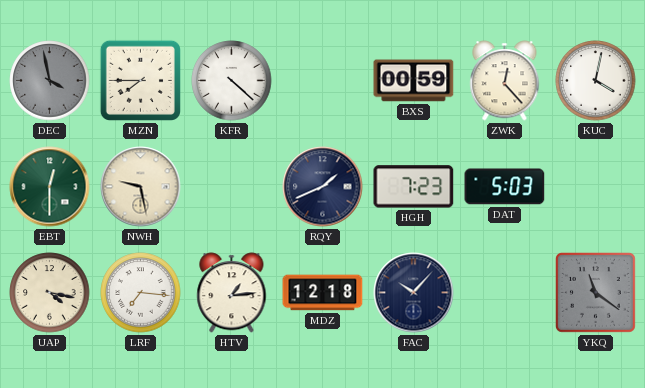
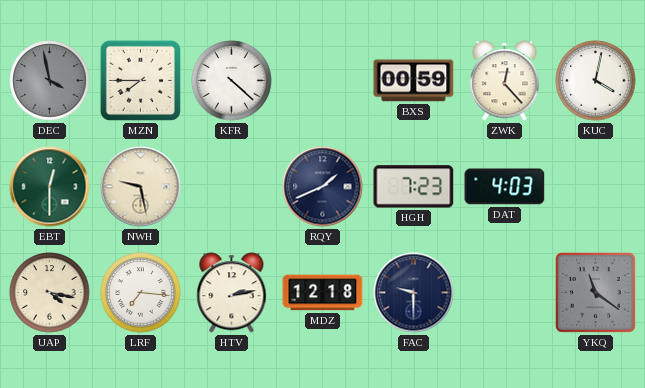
DAT: 5:03 -> 4:03
HTV: 1:14 -> 2:13
FAC: 10:07 -> 9:30
